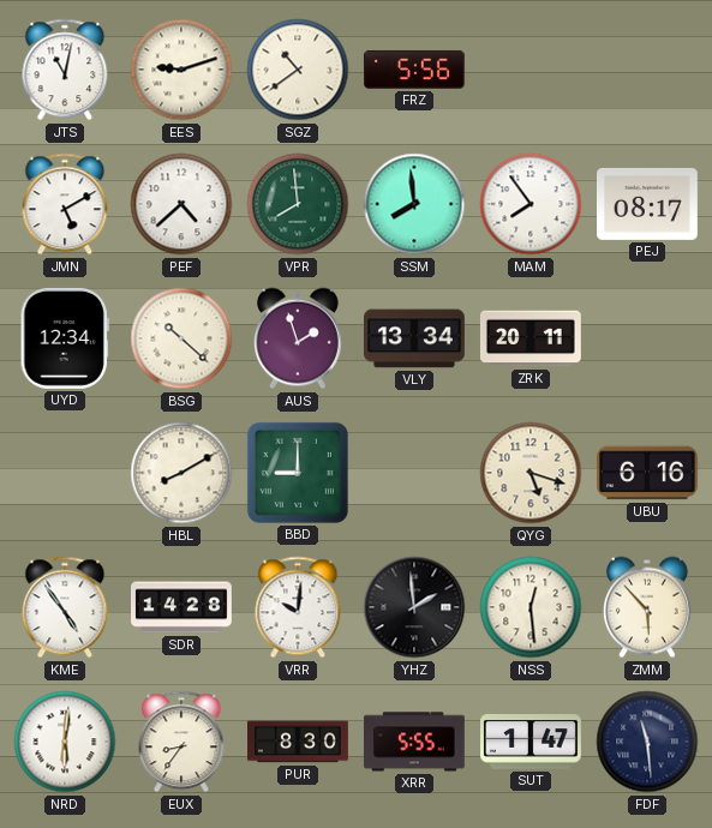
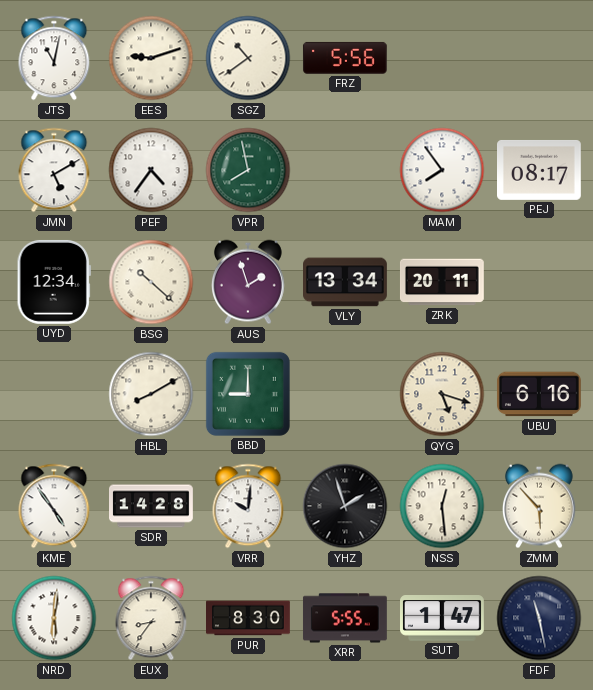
PEF: 4:38 -> 4:36
VPR: 7:59 -> 7:58
SSM: 7:59 -> none
YHZ: 1:59 -> 1:57
FDF: 11:29 -> 11:28
